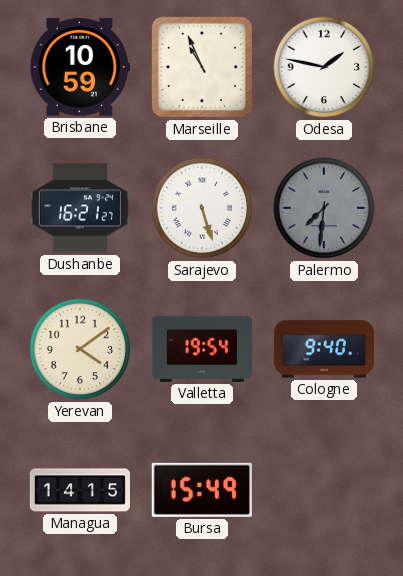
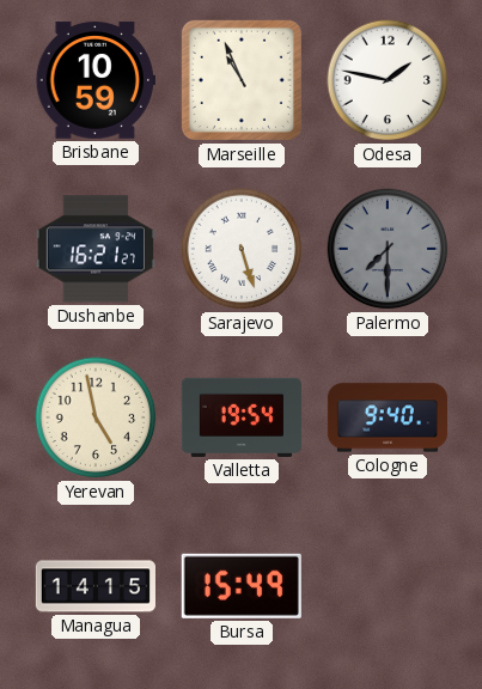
Palermo: 7:31 -> 7:30
Yerevan: 4:09 -> 4:58
